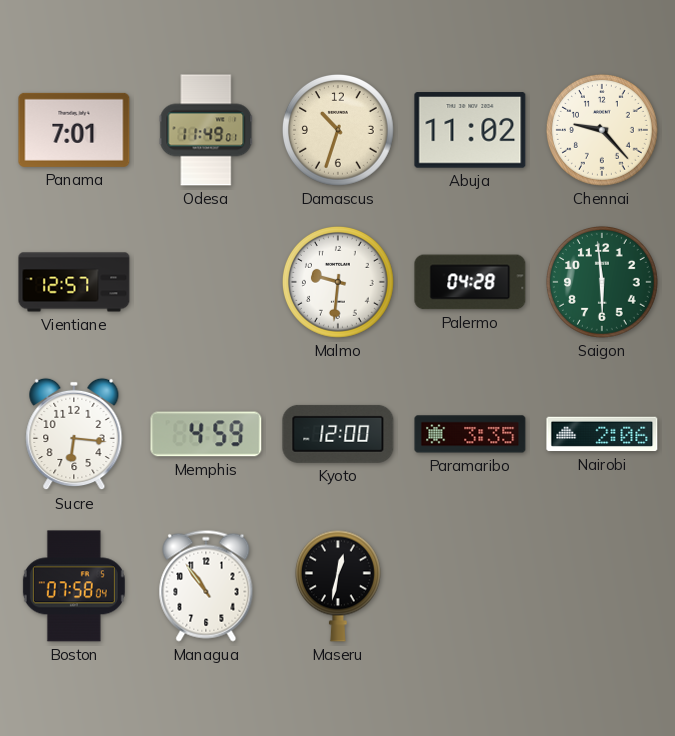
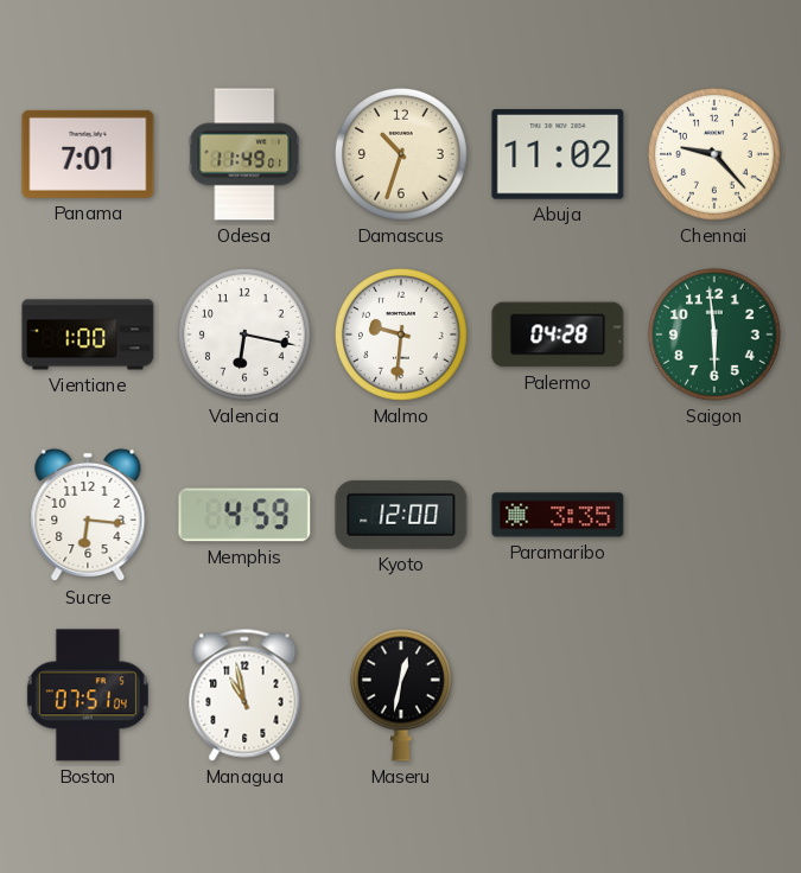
Vientiane: 12:57 -> 1:00
Valencia: none -> 6:17
Nairobi: 2:06 -> none
Boston: 07:58 -> 07:51
Managua: 10:54 -> 10:58
